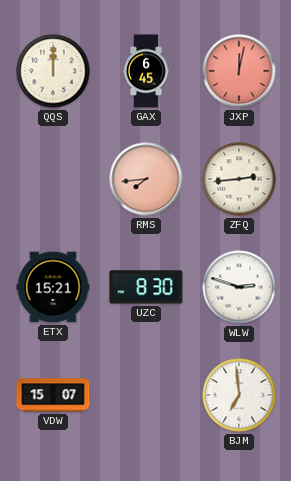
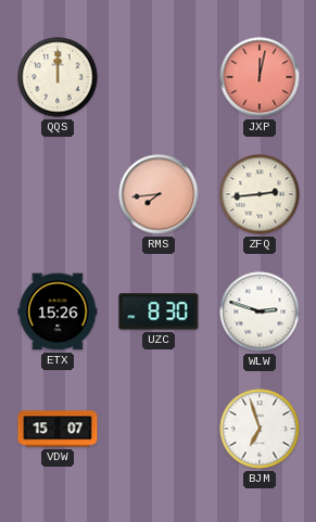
GAX: 6:45 -> none
ETX: 15:21 -> 15:26
BJM: 6:59 -> 6:57
